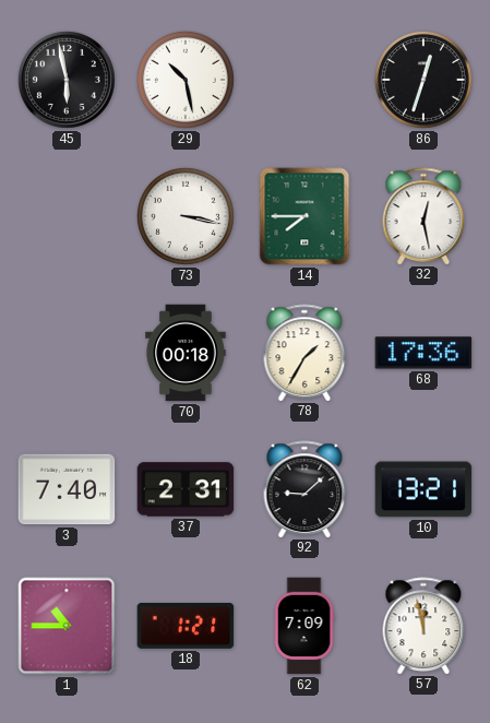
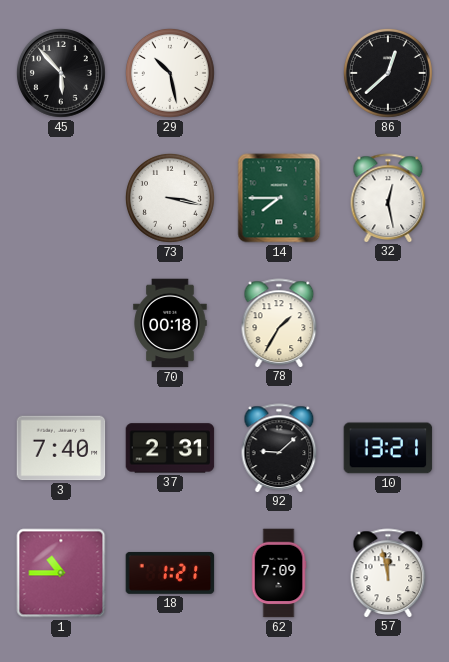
45: 5:58 -> 5:53
86: 12:33 -> 12:38
68: 17:36 -> none
